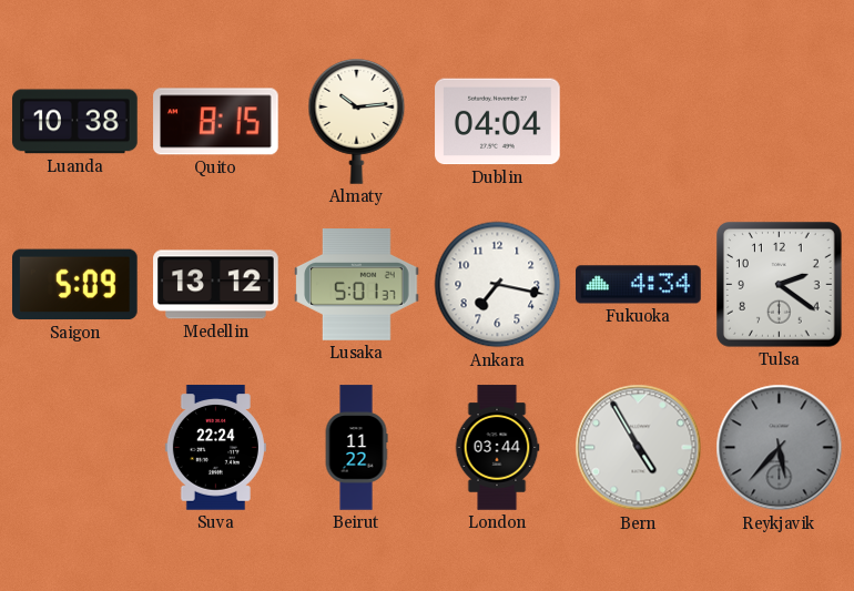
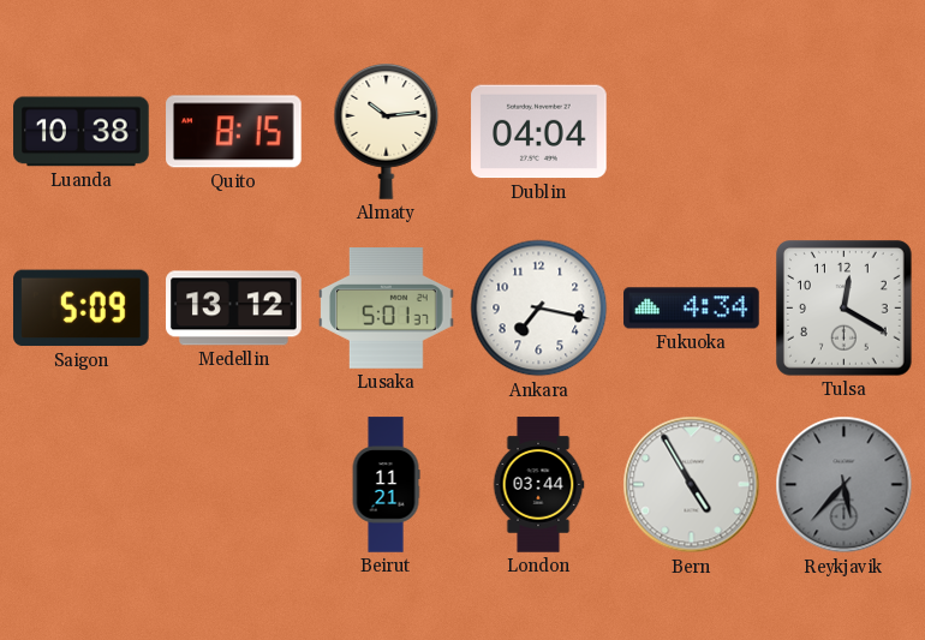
Tulsa: 2:21 -> 12:20
Suva: 22:24 -> none
Beirut: 11:22 -> 11:21
